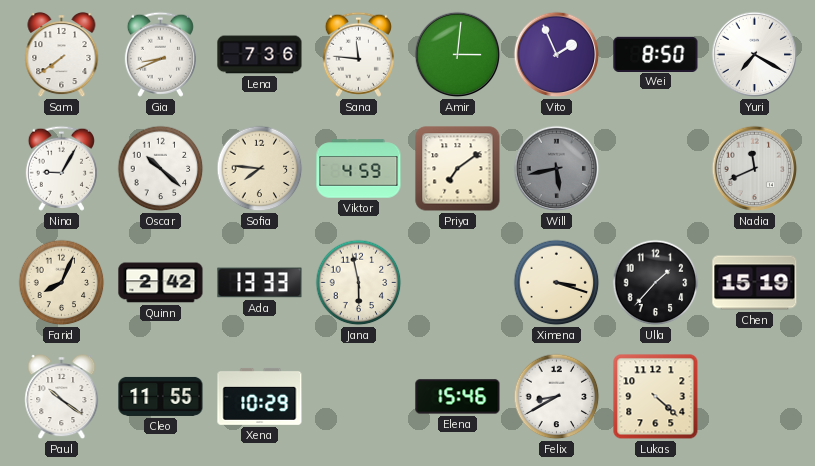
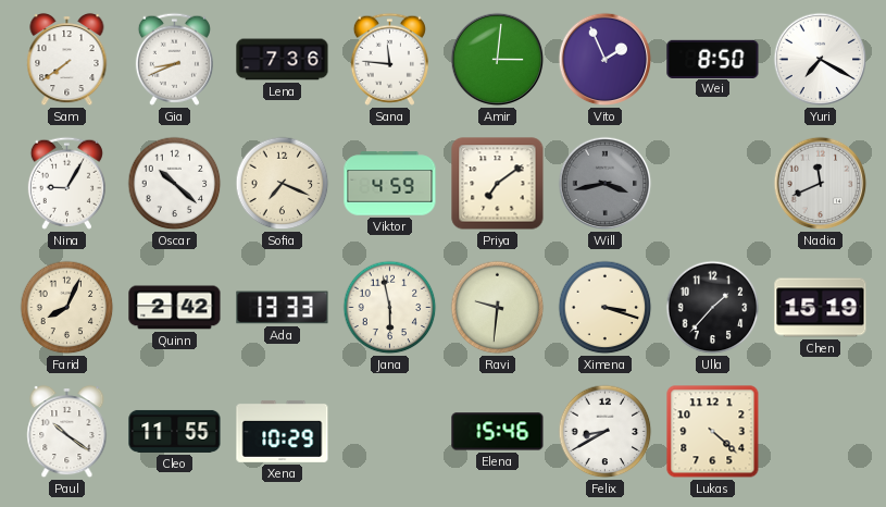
Sofia: 7:46 -> 7:19
Will: 5:43 -> 3:43
Ravi: none -> 9:31
